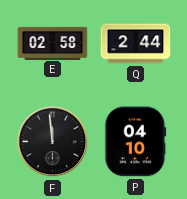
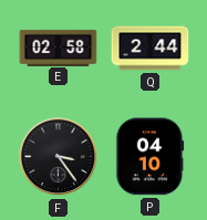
F: 11:59 -> 3:24
